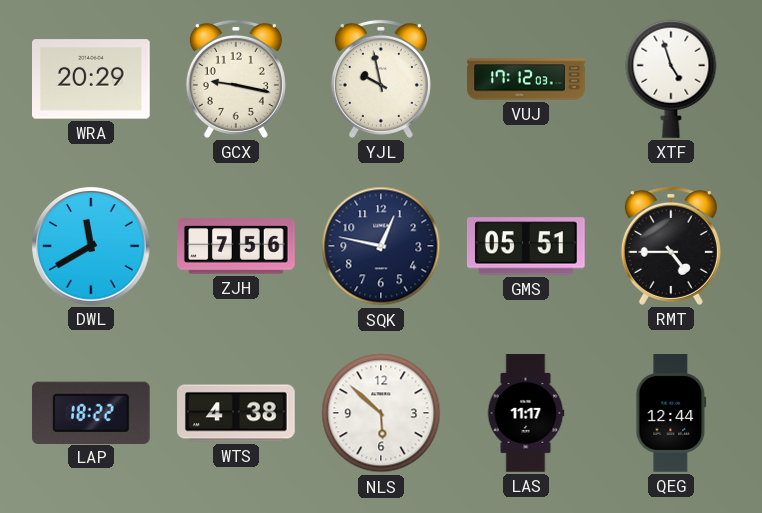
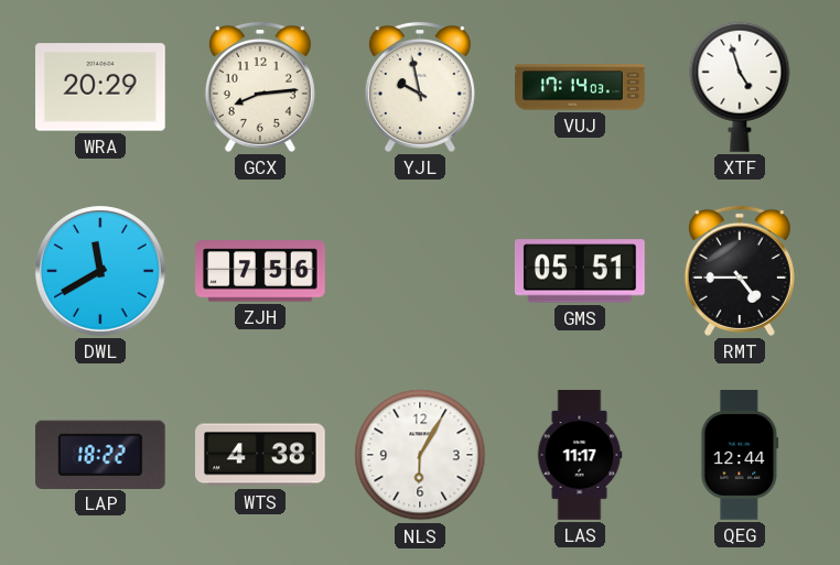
GCX: 9:17 -> 8:14
VUJ: 17:12 -> 17:14
SQK: 12:47 -> none
NLS: 5:52 -> 6:05
